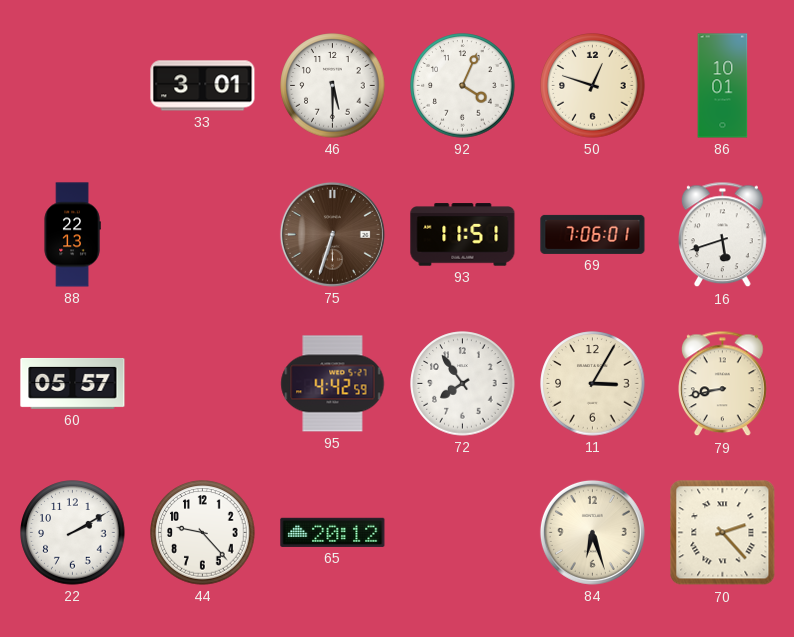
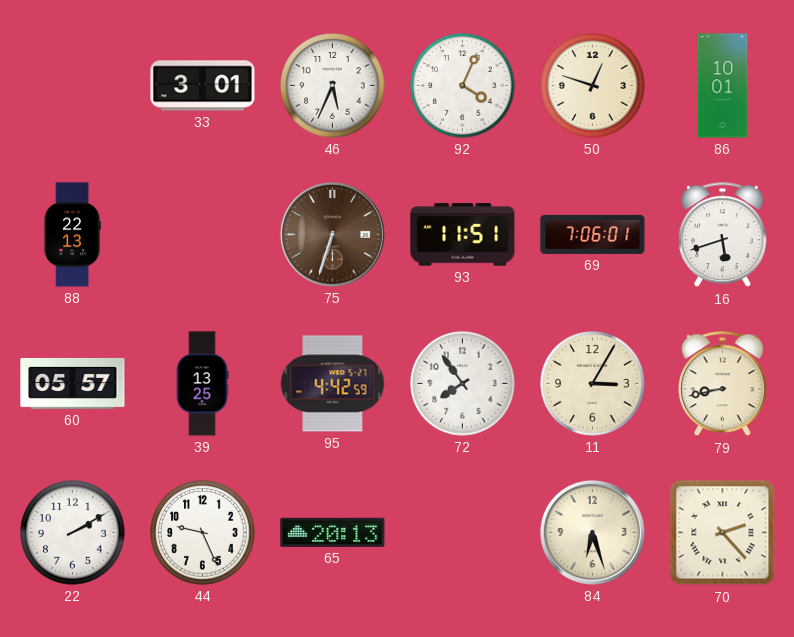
46: 5:30 -> 5:34
39: none -> 13:25
44: 9:23 -> 9:26
65: 20:12 -> 20:13
